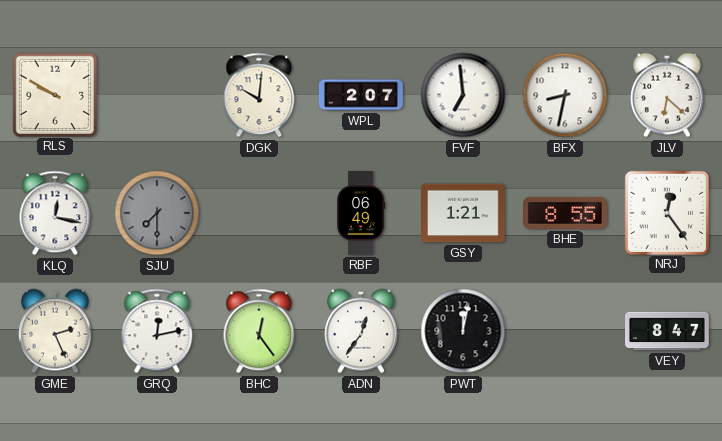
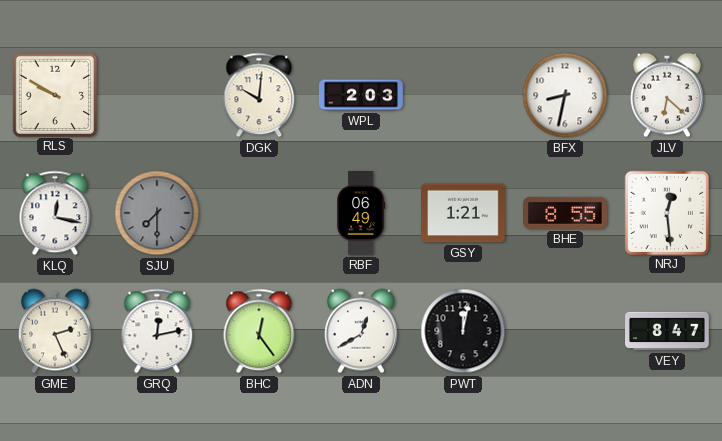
WPL: 2:07 -> 2:03
FVF: 6:59 -> none
NRJ: 12:24 -> 12:29
ADN: 12:36 -> 12:40
